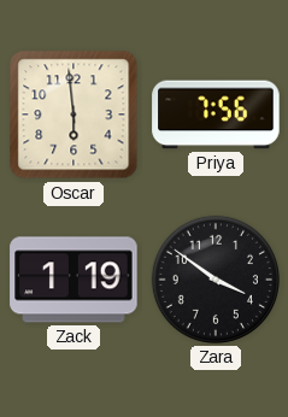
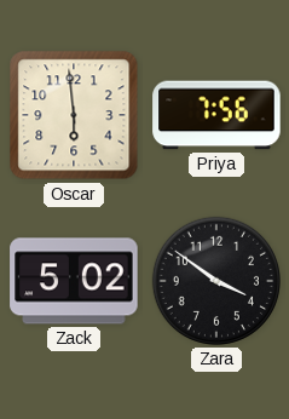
Zack: 1:19 -> 5:02
